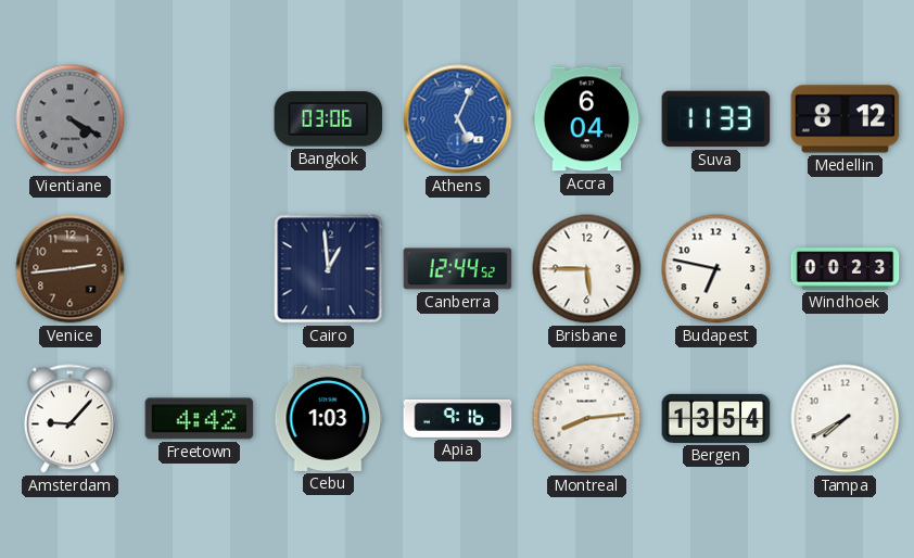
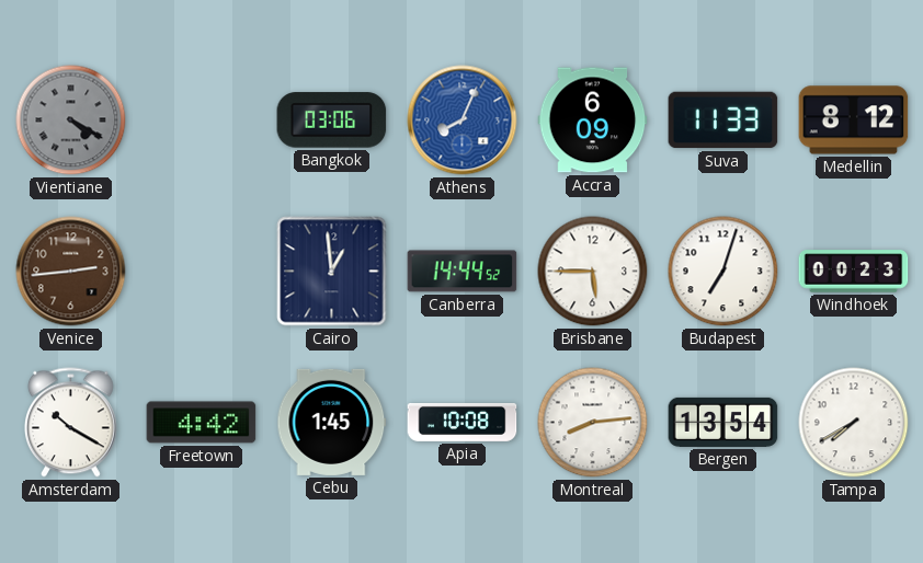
Athens: 5:04 -> 8:04
Accra: 6:04 -> 6:09
Canberra: 12:44 -> 14:44
Budapest: 6:47 -> 7:03
Amsterdam: 9:07 -> 10:20
Cebu: 1:03 -> 1:45
Apia: 9:16 -> 10:08
